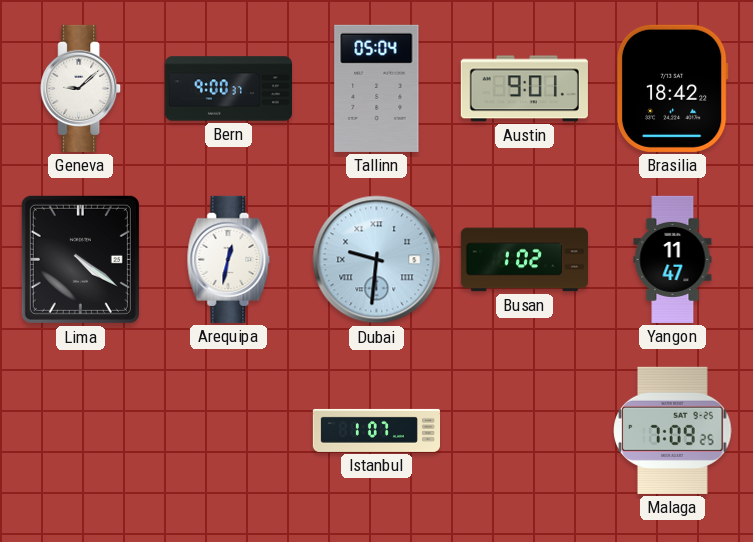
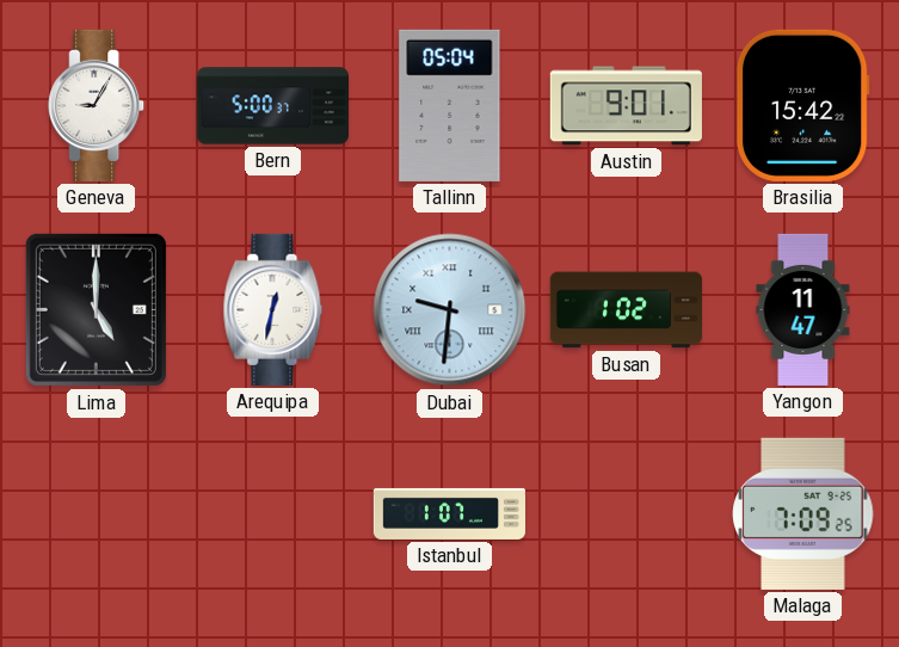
Geneva: 9:08 -> 9:05
Bern: 9:00 -> 5:00
Brasilia: 18:42 -> 15:42
Lima: 4:21 -> 5:00
